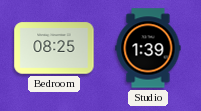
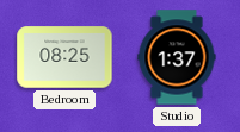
Studio: 1:39 -> 1:37
